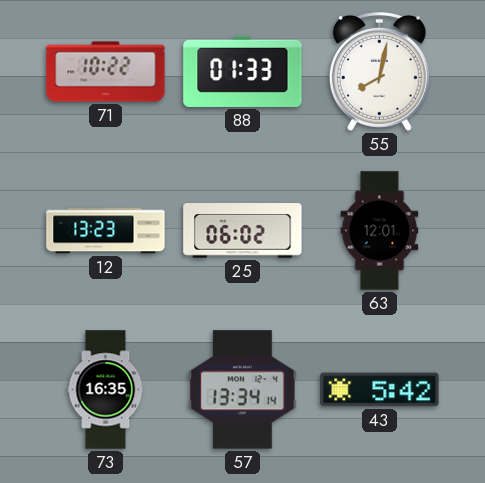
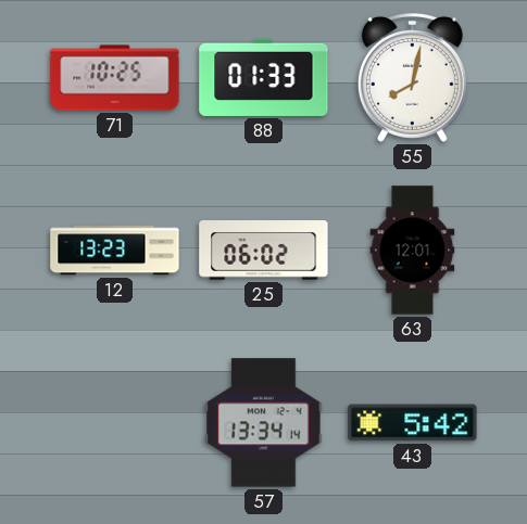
71: 10:22 -> 10:25
73: 16:35 -> none
